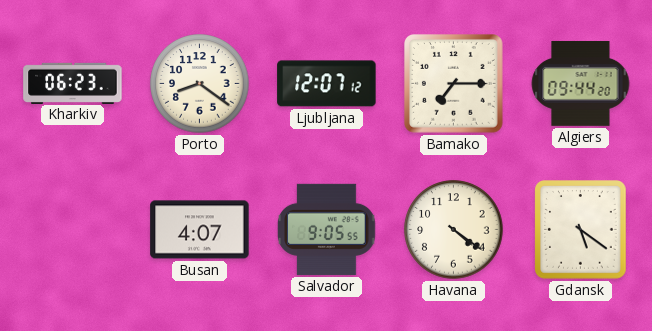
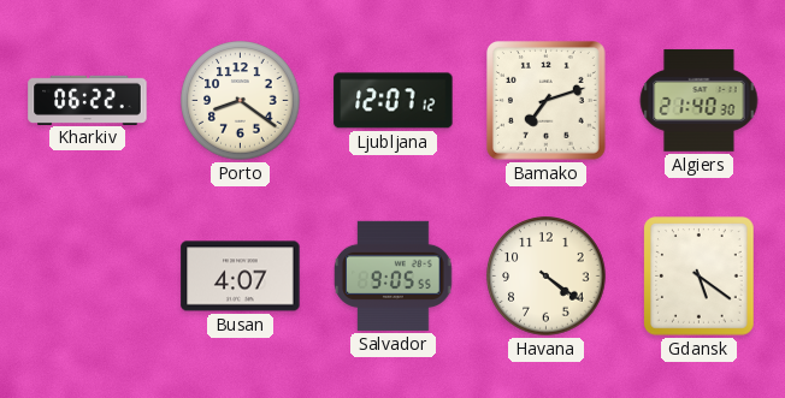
Kharkiv: 06:23 -> 06:22
Bamako: 7:15 -> 7:12
Algiers: 09:44 -> 21:40
